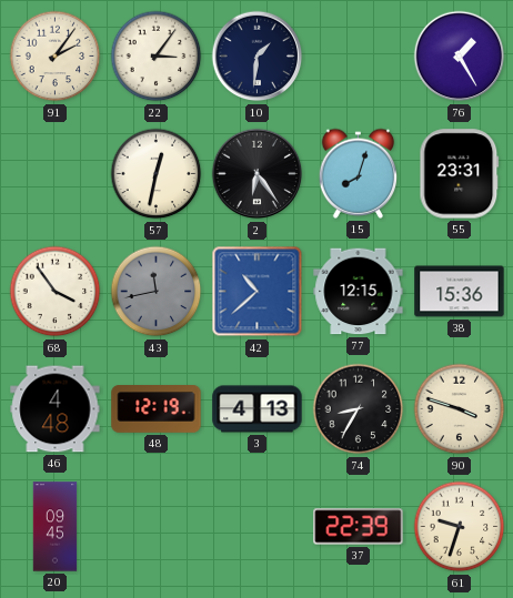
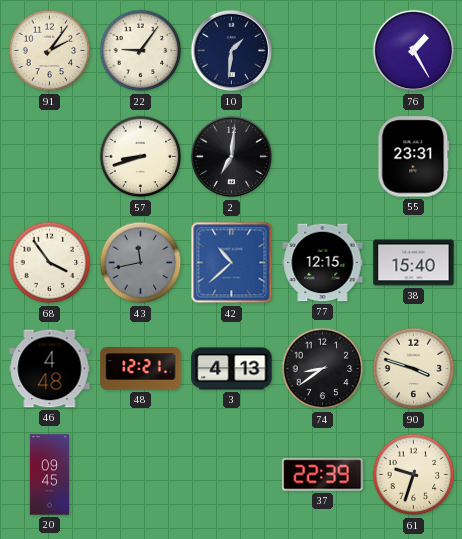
22: 3:06 -> 9:06
57: 12:32 -> 8:42
2: 6:24 -> 7:01
15: 8:03 -> none
38: 15:36 -> 15:40
48: 12:19 -> 12:21
74: 8:35 -> 8:39
